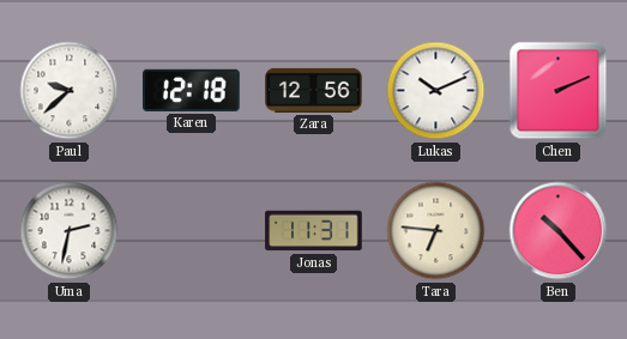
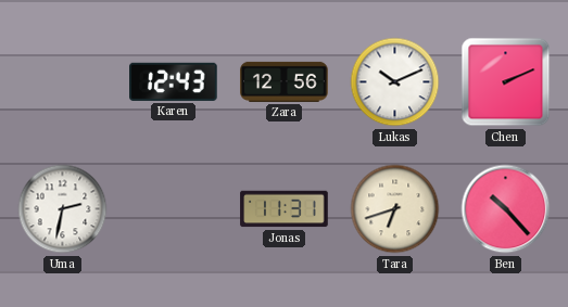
Paul: 9:38 -> none
Karen: 12:18 -> 12:43
Tara: 6:46 -> 6:42
